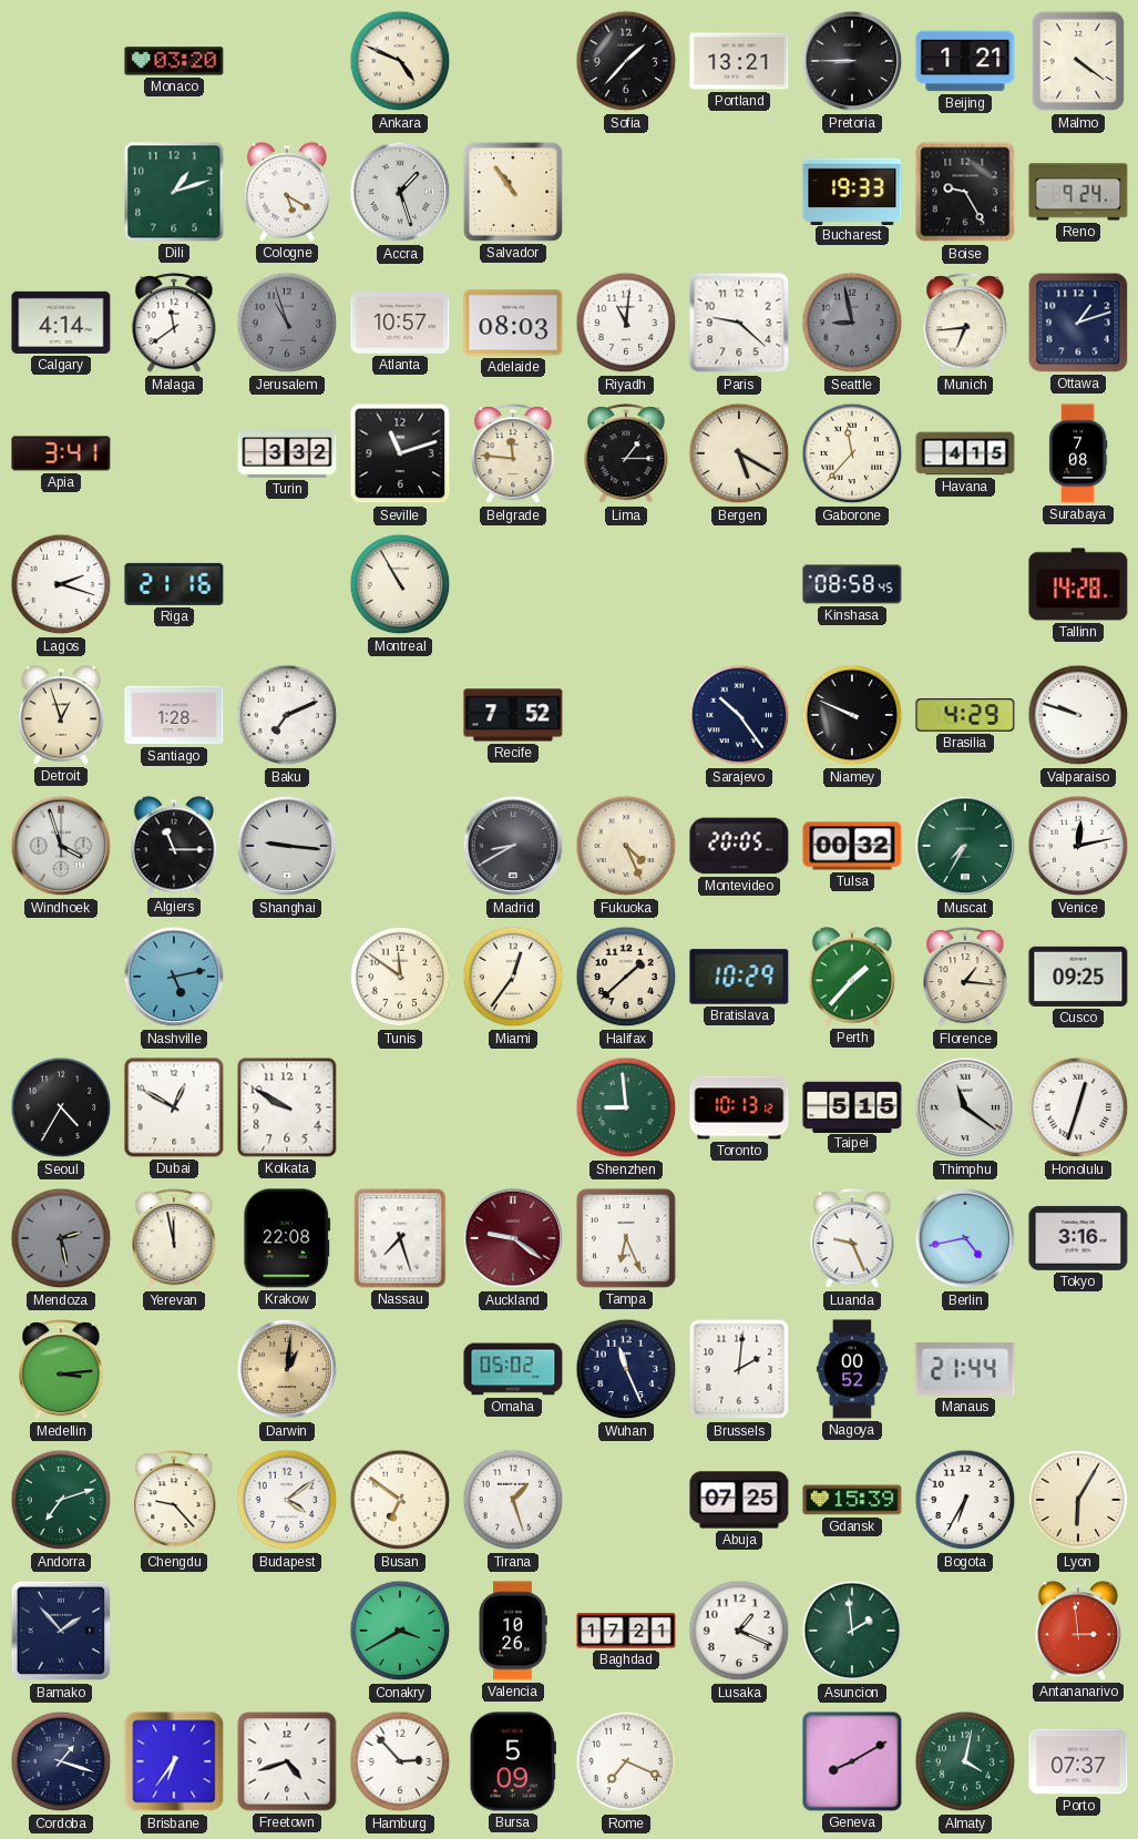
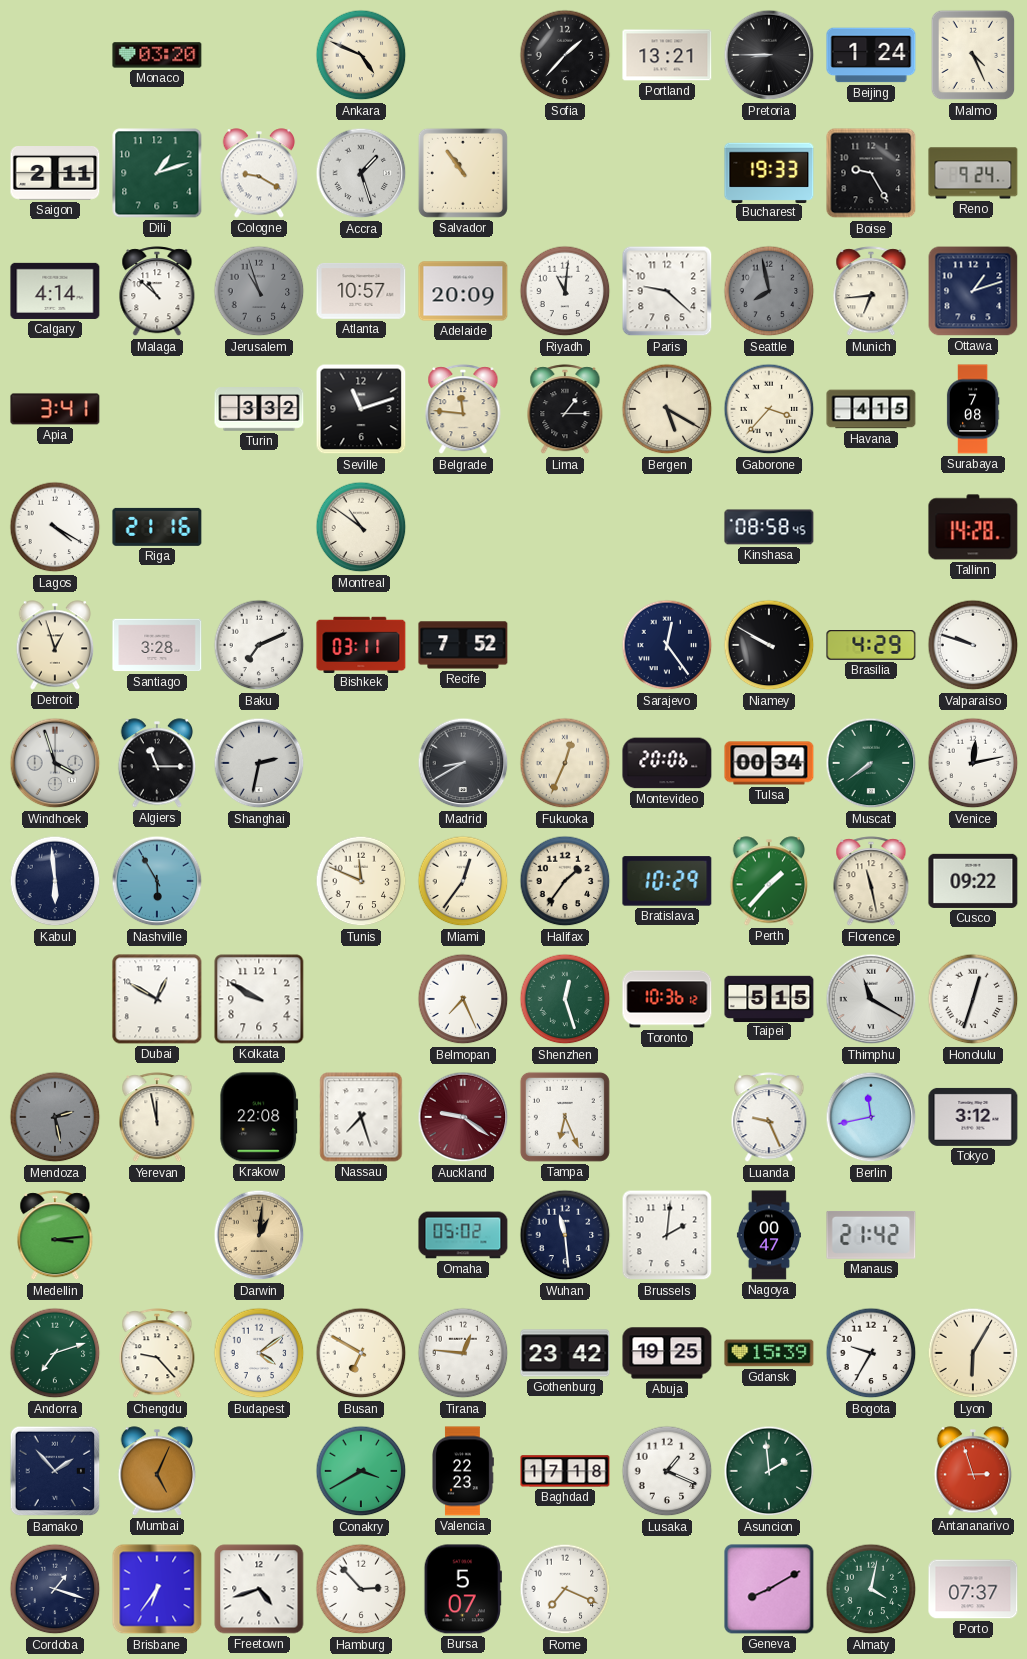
Beijing: 1:21 -> 1:24
Malmo: 4:21 -> 4:26
Saigon: none -> 2:11
Cologne: 5:20 -> 9:20
Malaga: 11:39 -> 10:52
Adelaide: 08:03 -> 20:09
Seattle: 8:58 -> 7:58
Gaborone: 11:37 -> 3:37
Lagos: 2:18 -> 4:20
Montreal: 10:55 -> 10:51
Santiago: 1:28 -> 3:28
Bishkek: none -> 03:11
Sarajevo: 10:24 -> 12:24
Niamey: 9:49 -> 9:50
Shanghai: 9:16 -> 2:32
Fukuoka: 4:26 -> 12:34
Montevideo: 20:05 -> 20:06
Tulsa: 00:32 -> 00:34
Muscat: 7:35 -> 7:39
Kabul: none -> 5:59
Nashville: 5:13 -> 5:55
Tunis: 11:51 -> 11:49
Halifax: 1:38 -> 1:36
Florence: 1:16 -> 11:28
Cusco: 09:25 -> 09:22
Seoul: 4:35 -> none
Belmopan: none -> 7:26
Shenzhen: 8:59 -> 12:27
Toronto: 10:13 -> 10:36
Thimphu: 11:21 -> 11:20
Berlin: 4:43 -> 11:43
Tokyo: 3:16 -> 3:12
Wuhan: 11:26 -> 11:29
Nagoya: 00:52 -> 00:47
Manaus: 21:44 -> 21:42
Busan: 6:51 -> 6:50
Tirana: 1:27 -> 12:46
Gothenburg: none -> 23:42
Abuja: 07:25 -> 19:25
Bogota: 6:35 -> 9:35
Mumbai: none -> 5:04
Valencia: 10:26 -> 22:23
Baghdad: 17:21 -> 17:18
Antananarivo: 2:59 -> 2:57
Bursa: 5:09 -> 5:07
